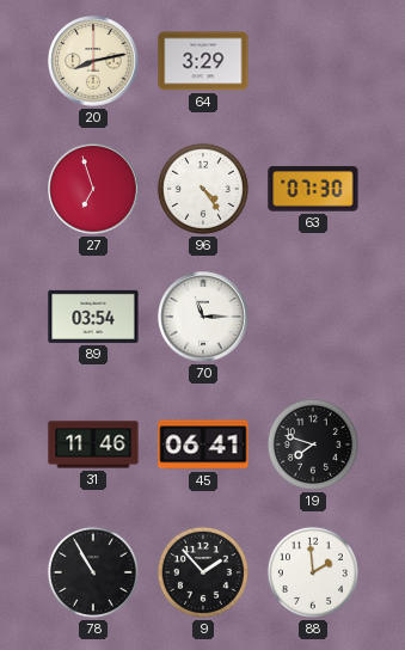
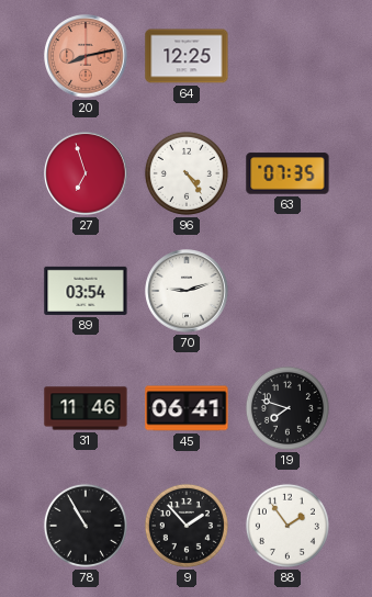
20 dial: cream -> salmon
64: 3:29 -> 12:25
63: 07:30 -> 07:35
70: 11:15 -> 9:12
88: 1:59 -> 1:54
